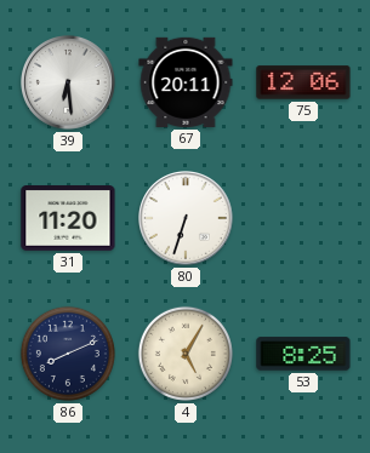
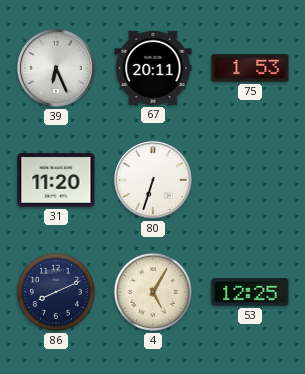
39: 6:29 -> 6:26
75: 12:06 -> 1:53
53: 8:25 -> 12:25
